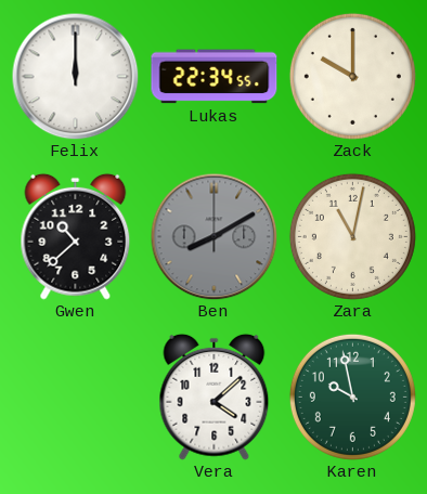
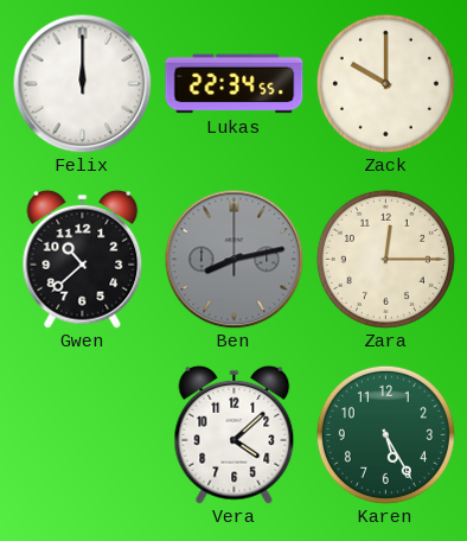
Ben: 8:10 -> 8:13
Zara: 11:02 -> 12:15
Karen: 9:58 -> 5:25
